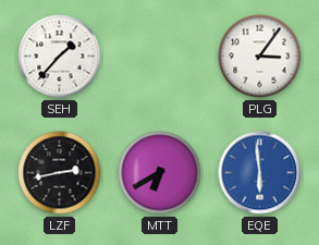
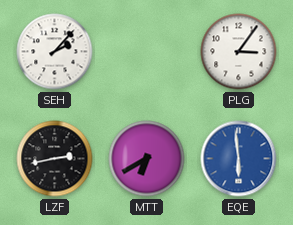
SEH: 1:37 -> 2:07
